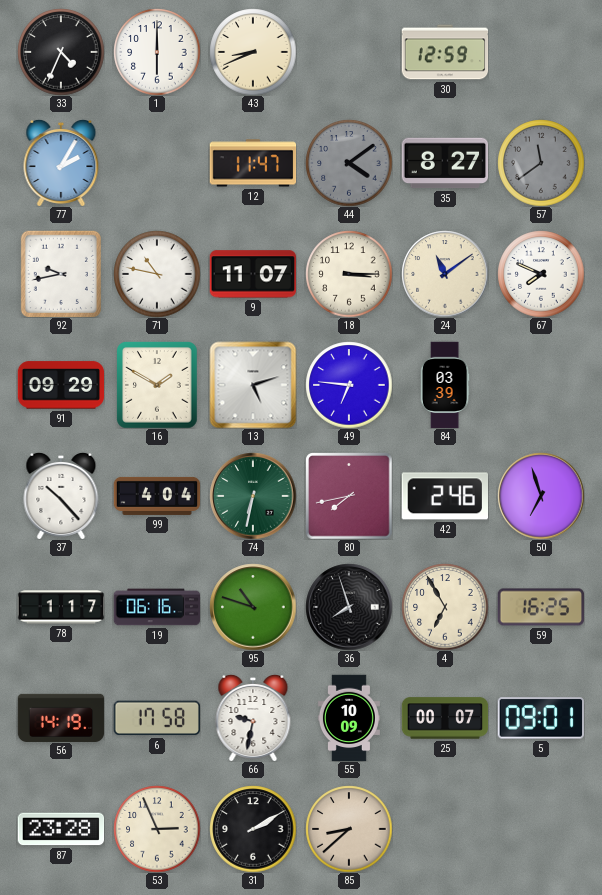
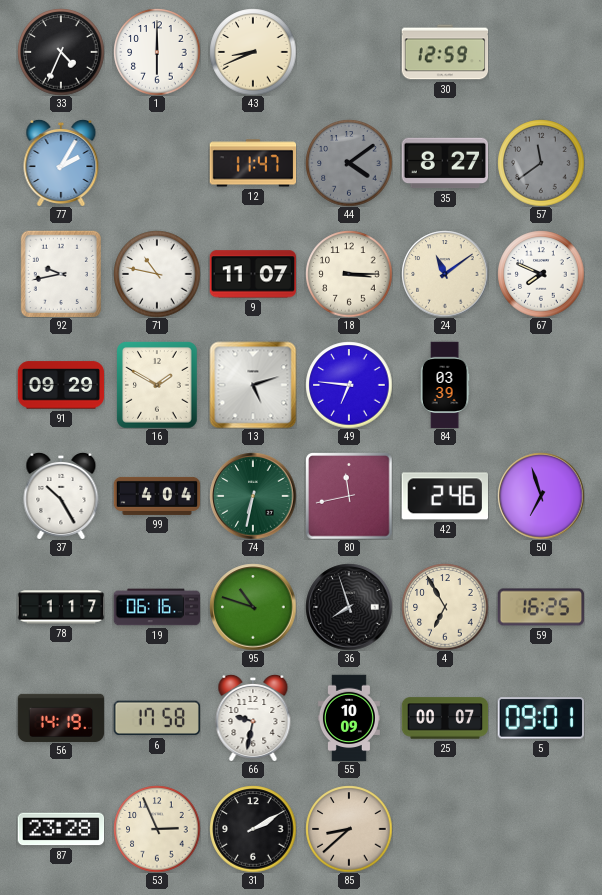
37: 10:23 -> 10:25
80: 7:43 -> 11:43
